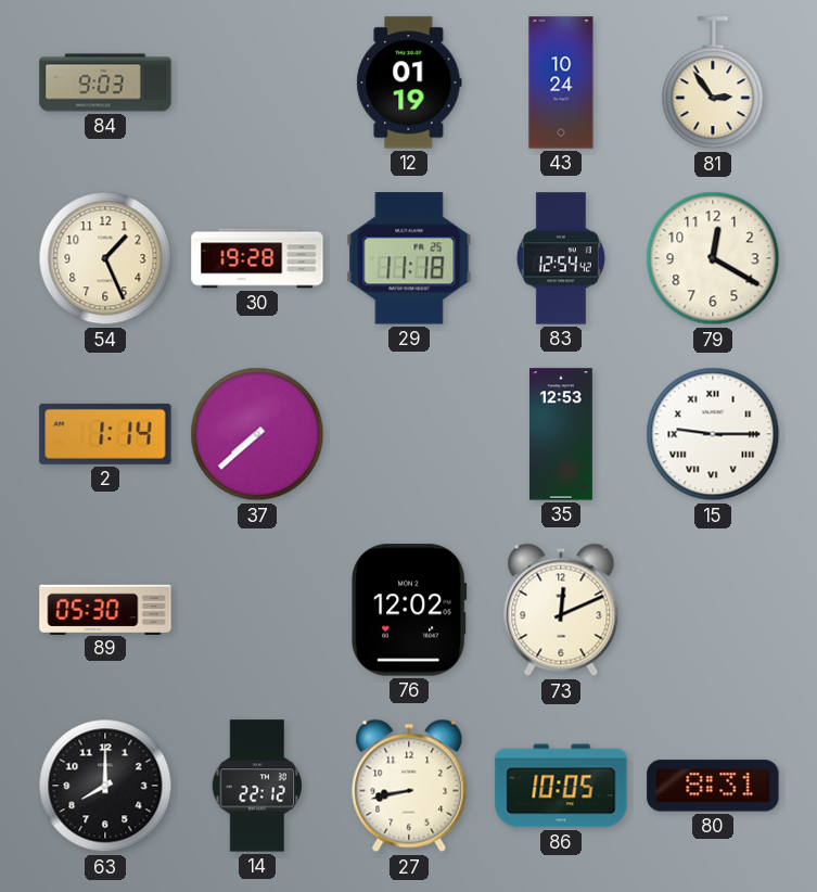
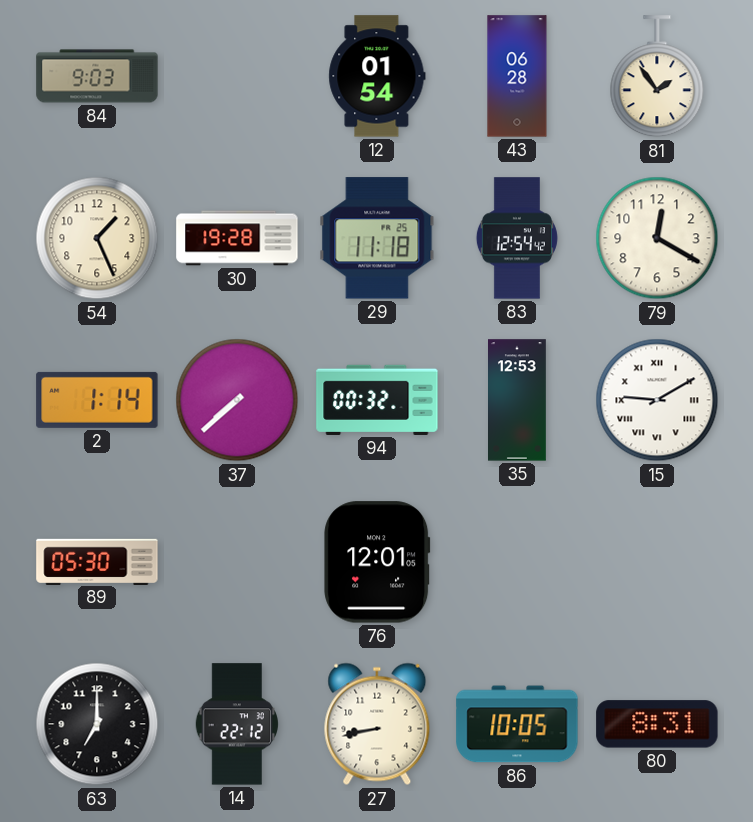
12: 01:19 -> 01:54
43: 10:24 -> 06:28
81: 2:54 -> 1:54
94: none -> 00:32
15: 9:15 -> 9:10
76: 12:02 -> 12:01
73: 12:11 -> none
63: 8:00 -> 7:00
